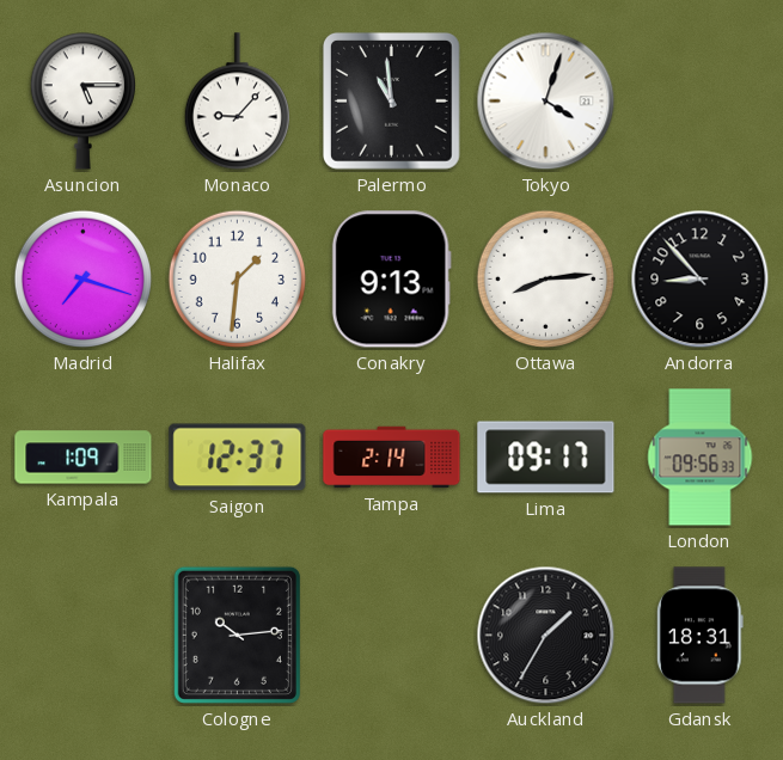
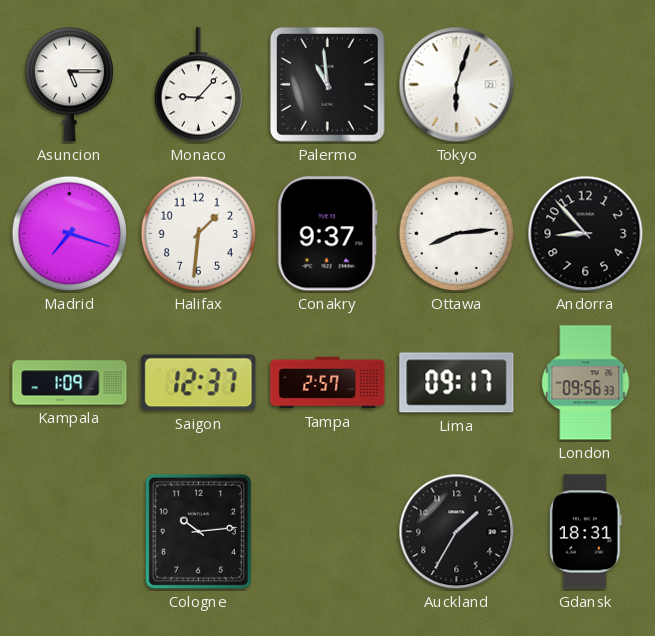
Tokyo: 4:03 -> 6:03
Conakry: 9:13 -> 9:37
Tampa: 2:14 -> 2:57
